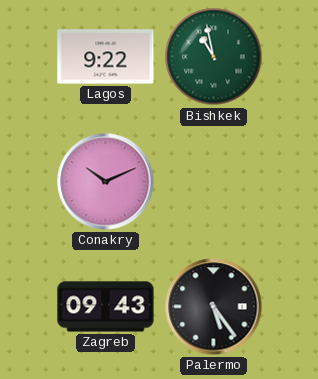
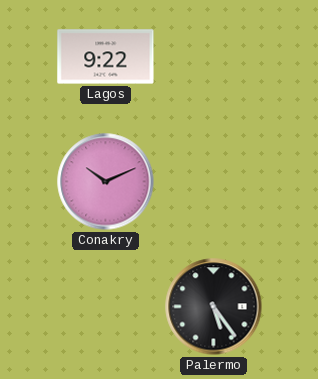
Bishkek: 10:58 -> none
Zagreb: 09:43 -> none
